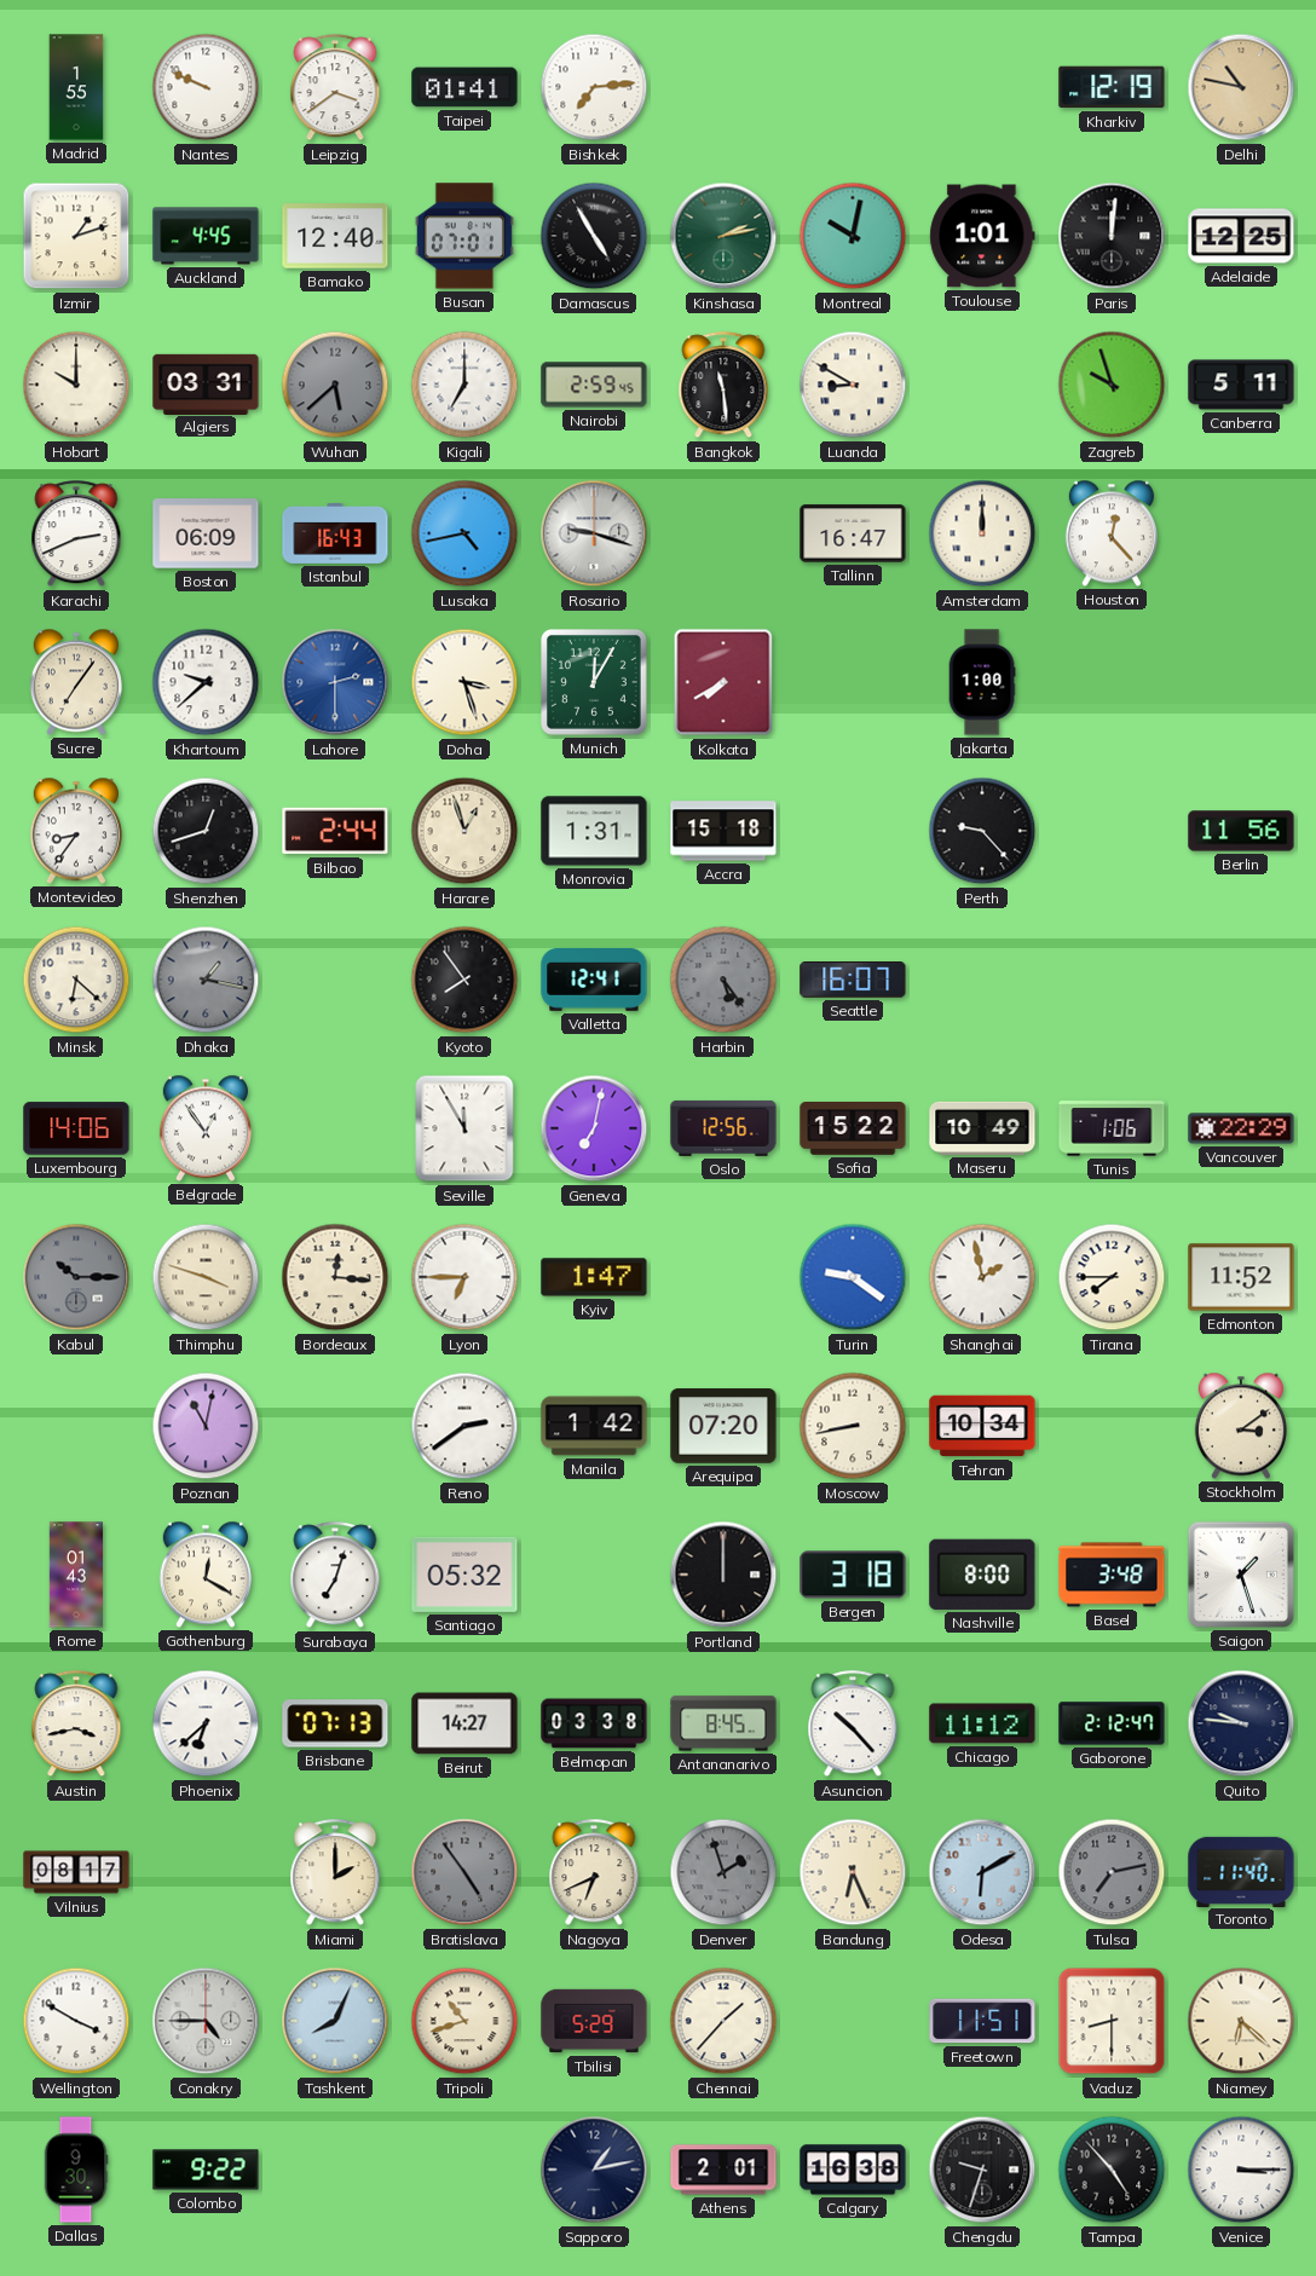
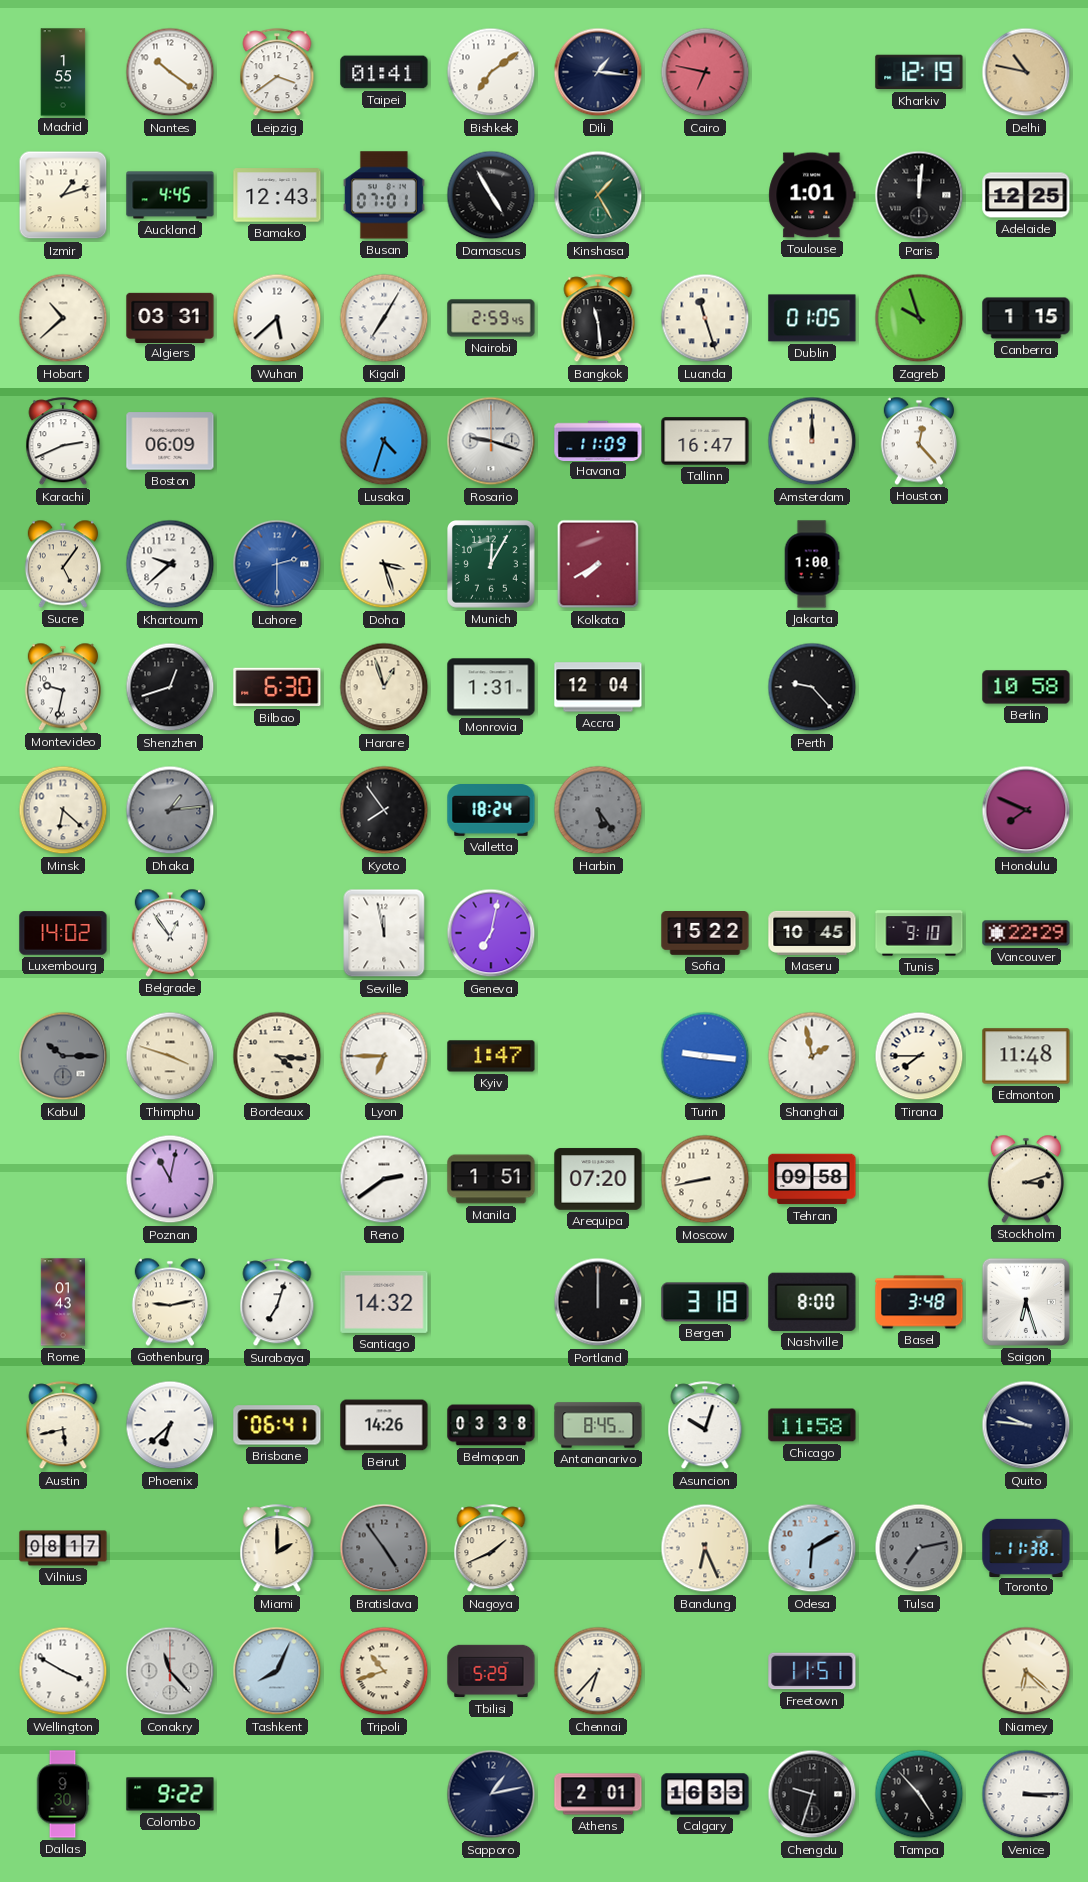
Nantes: 9:49 -> 10:21
Bishkek: 7:14 -> 7:09
Dili: none -> 1:16
Cairo: none -> 6:47
Bamako: 12:40 -> 12:43
Kinshasa: 2:13 -> 1:25
Montreal: 10:02 -> none
Hobart: 10:00 -> 10:38
Wuhan dial: grey -> white
Kigali: 7:00 -> 7:05
Luanda: 8:50 -> 11:27
Dublin: none -> 01:05
Canberra: 5:11 -> 1:15
Istanbul: 16:43 -> none
Lusaka: 4:43 -> 4:33
Havana: none -> 11:09
Sucre: 7:06 -> 5:06
Montevideo: 8:36 -> 9:32
Bilbao: 2:44 -> 6:30
Accra: 15:18 -> 12:04
Berlin: 11:56 -> 10:58
Dhaka: 1:17 -> 1:14
Valletta: 12:41 -> 18:24
Seattle: 16:07 -> none
Honolulu: none -> 7:49
Luxembourg: 14:06 -> 14:02
Seville: 11:55 -> 11:58
Oslo: 12:56 -> none
Maseru: 10:49 -> 10:45
Tunis: 1:06 -> 9:10
Bordeaux: 12:16 -> 4:16
Turin: 9:21 -> 9:16
Edmonton: 11:52 -> 11:48
Manila: 1:42 -> 1:51
Tehran: 10:34 -> 09:58
Stockholm: 3:09 -> 3:12
Gothenburg: 12:20 -> 9:13
Santiago: 05:32 -> 14:32
Saigon: 1:27 -> 6:27
Austin: 3:43 -> 5:43
Brisbane: 07:13 -> 06:41
Beirut: 14:27 -> 14:26
Asuncion: 10:23 -> 10:03
Chicago: 11:12 -> 11:58
Gaborone: 2:12 -> none
Nagoya: 6:41 -> 1:41
Denver: 1:57 -> none
Toronto: 11:40 -> 11:38
Conakry: 4:45 -> 11:23
Chennai: 1:37 -> 6:37
Vaduz: 8:30 -> none
Calgary: 16:38 -> 16:33
